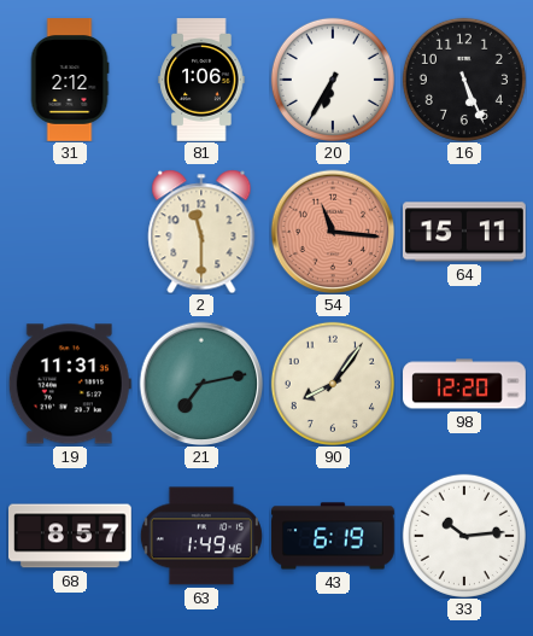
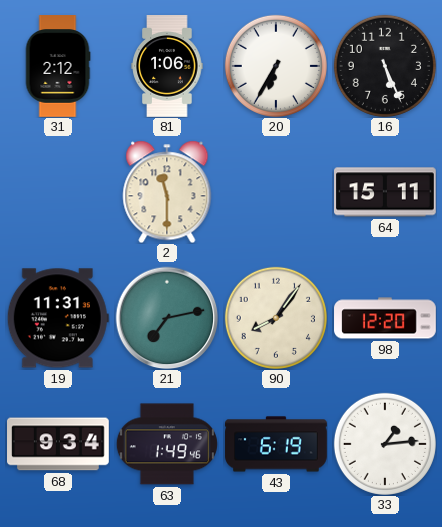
54: 11:16 -> none
68: 8:57 -> 9:34
33: 10:14 -> 1:14
